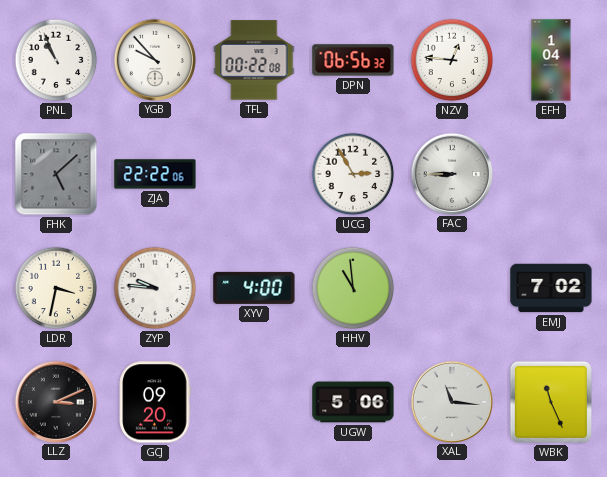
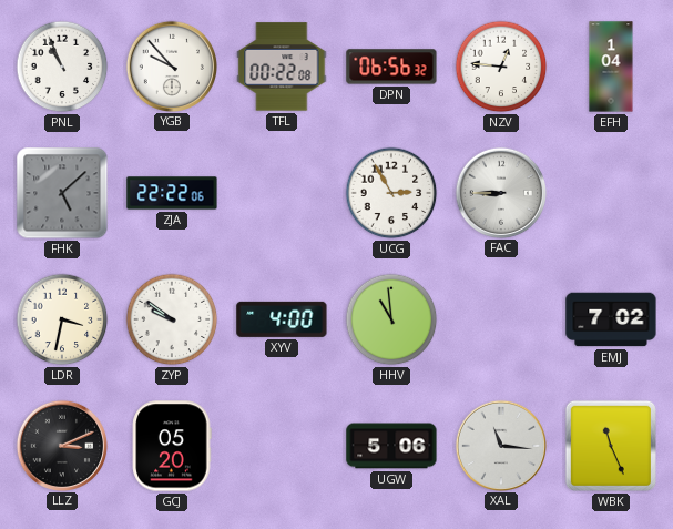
ZYP: 9:46 -> 9:51
GCJ: 09:20 -> 05:20
